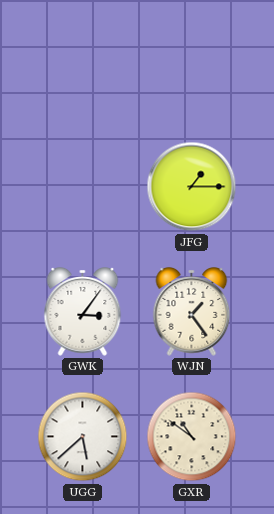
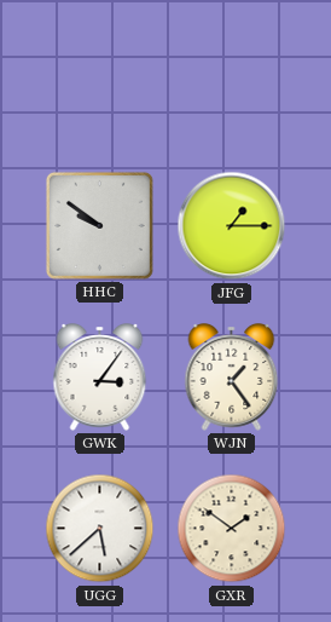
HHC: none -> 9:51
GXR: 10:51 -> 1:51
